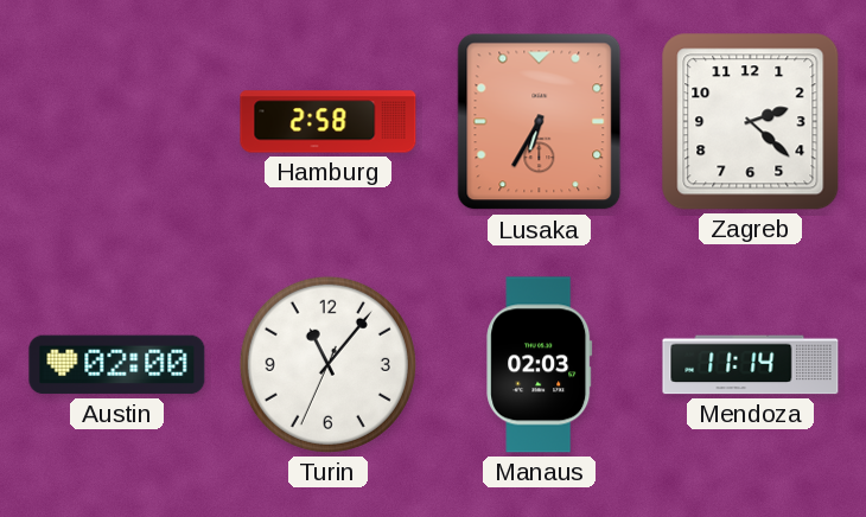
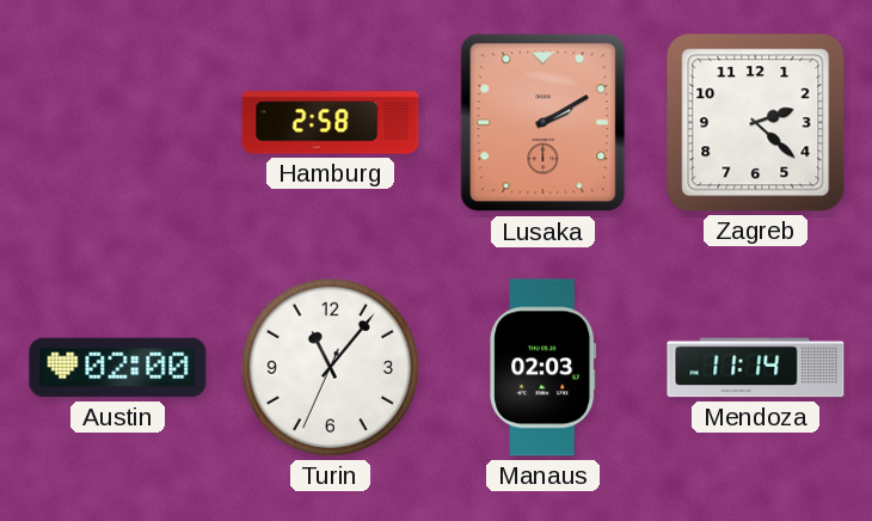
Lusaka: 6:35 -> 2:10
